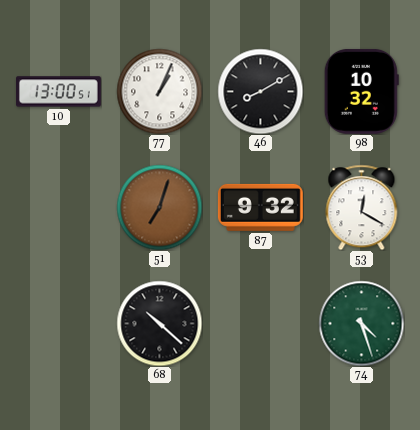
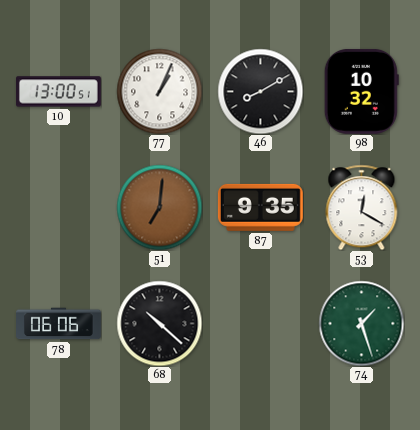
51: 7:03 -> 7:01
87: 9:32 -> 9:35
78: none -> 06:06
74: 4:27 -> 1:27
